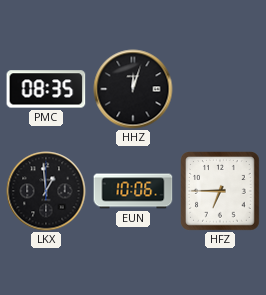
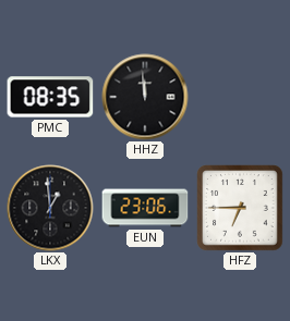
HHZ: 12:03 -> 11:59
EUN: 10:06 -> 23:06
